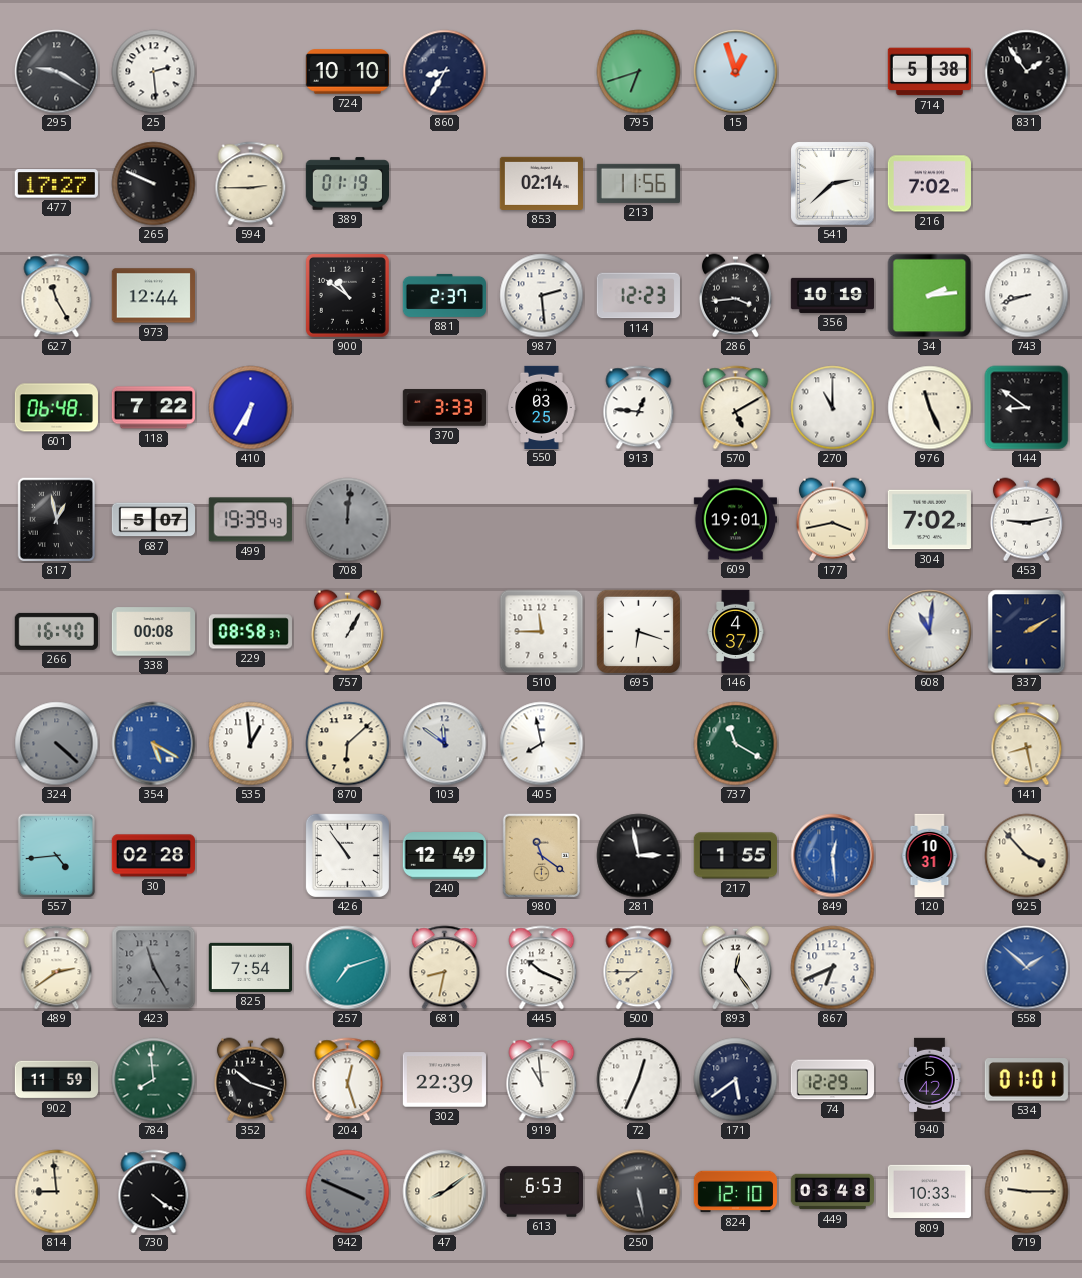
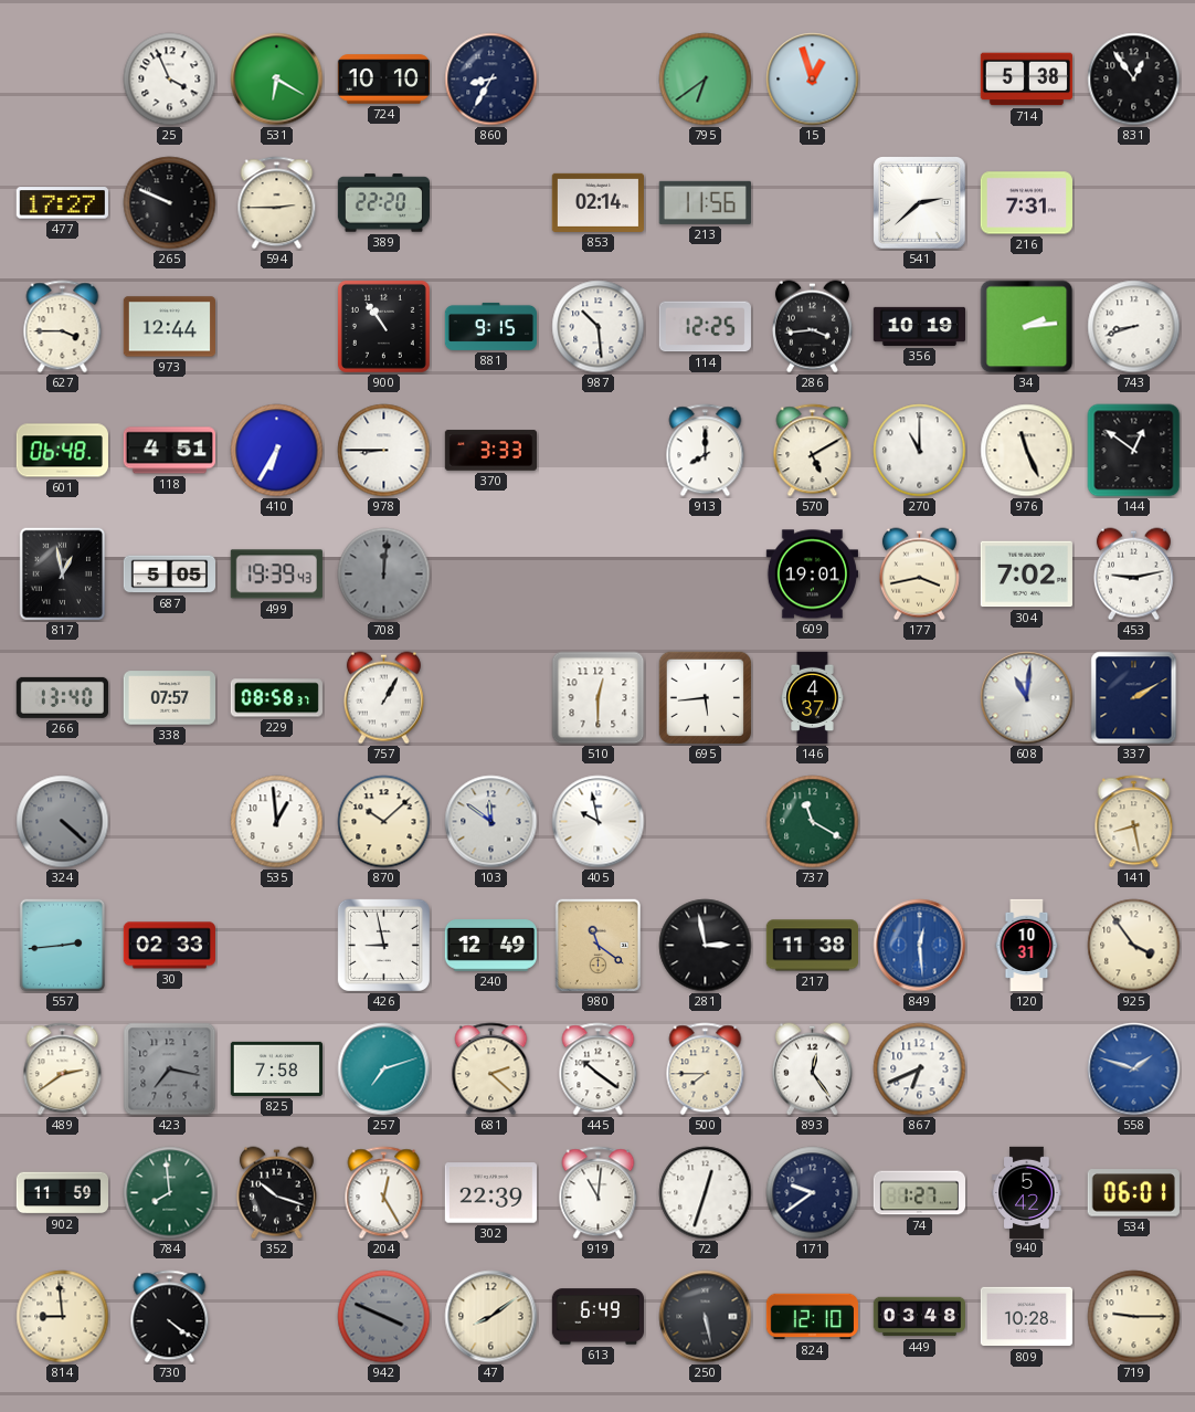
295: 9:20 -> none
25: 2:29 -> 3:56
531: none -> 6:20
795: 6:42 -> 6:39
831: 1:54 -> 12:54
389: 01:19 -> 22:20
216: 7:02 -> 7:31
627: 11:25 -> 3:45
900: 10:51 -> 10:54
881: 2:37 -> 9:15
987: 2:29 -> 10:29
114: 12:23 -> 12:25
118: 7:22 -> 4:51
978: none -> 8:45
550: 03:25 -> none
913: 12:46 -> 8:00
144: 8:51 -> 12:51
687: 5:07 -> 5:05
266: 16:40 -> 13:40
338: 00:08 -> 07:57
510: 11:45 -> 12:30
695: 6:18 -> 5:44
354: 5:20 -> none
870: 6:08 -> 10:08
405: 7:58 -> 9:58
557: 4:44 -> 2:44
30: 02:28 -> 02:33
426: 10:54 -> 8:58
217: 1:55 -> 11:38
925: 3:53 -> 3:54
423: 11:25 -> 7:17
825: 7:54 -> 7:58
681: 8:32 -> 2:22
445: 10:19 -> 10:21
558: 1:52 -> 1:48
204: 12:27 -> 12:25
919: 10:59 -> 11:01
72: 12:34 -> 12:33
171: 5:39 -> 9:39
74: 12:29 -> 1:27
534: 01:01 -> 06:01
613: 6:53 -> 6:49
809: 10:33 -> 10:28
